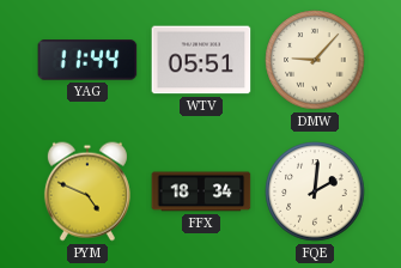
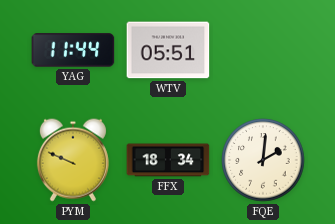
DMW: 9:07 -> none
PYM: 4:49 -> 9:49
